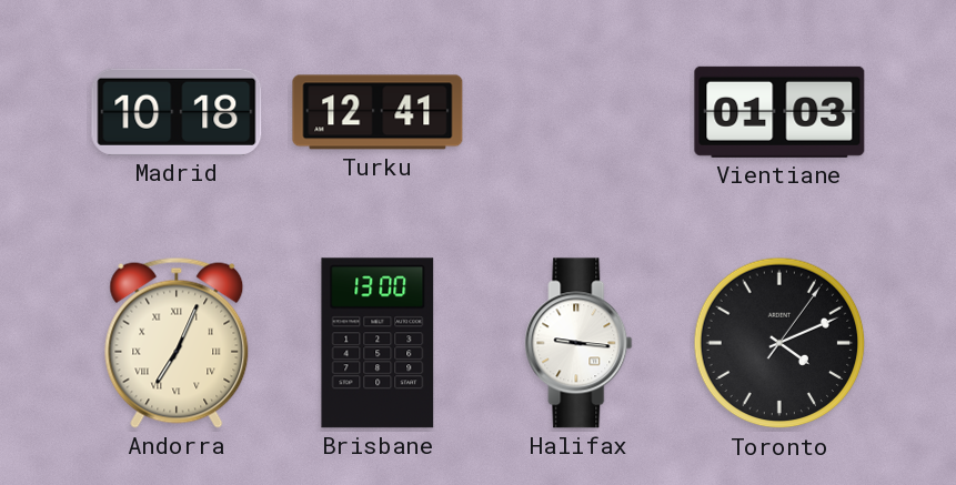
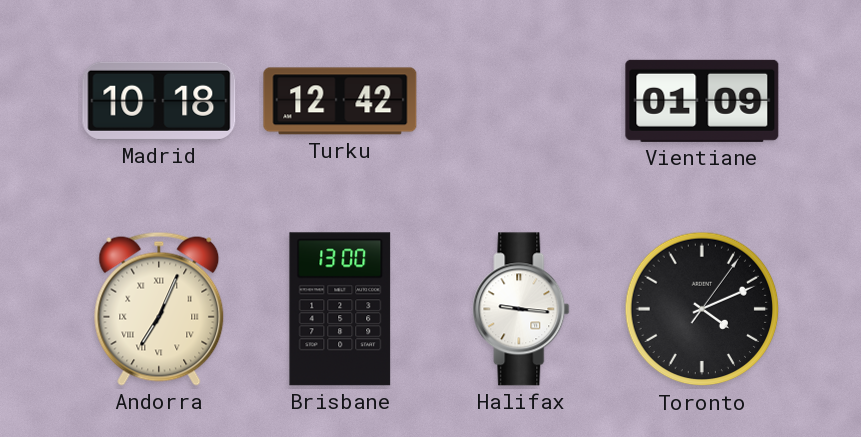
Turku: 12:41 -> 12:42
Vientiane: 01:03 -> 01:09
